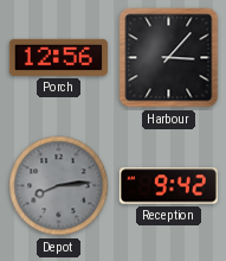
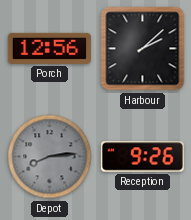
Harbour: 3:07 -> 2:08
Reception: 9:42 -> 9:26
